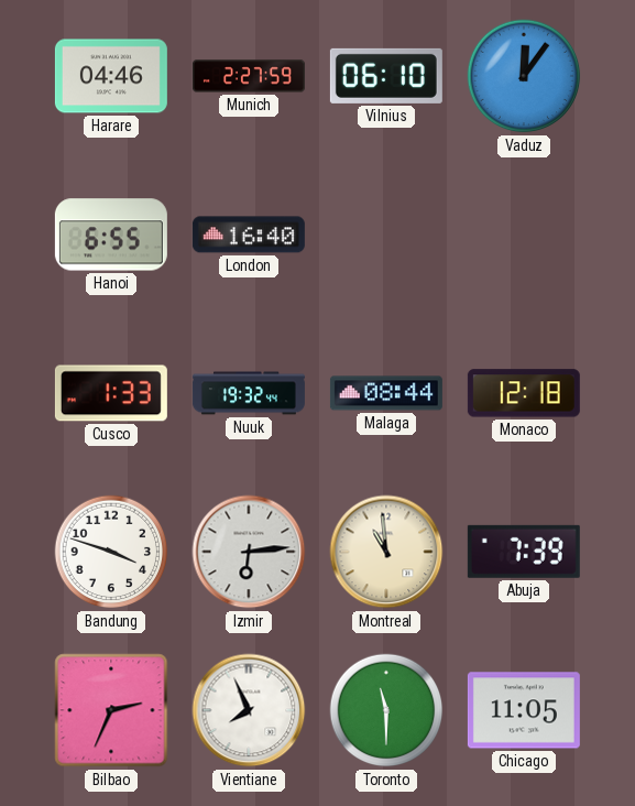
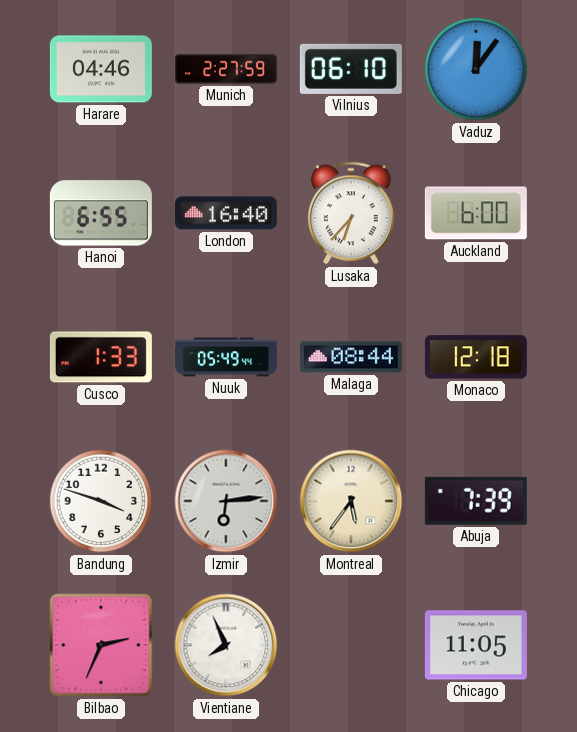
Lusaka: none -> 6:37
Auckland: none -> 6:00
Nuuk: 19:32 -> 05:49
Montreal: 10:59 -> 5:36
Toronto: 11:30 -> none
